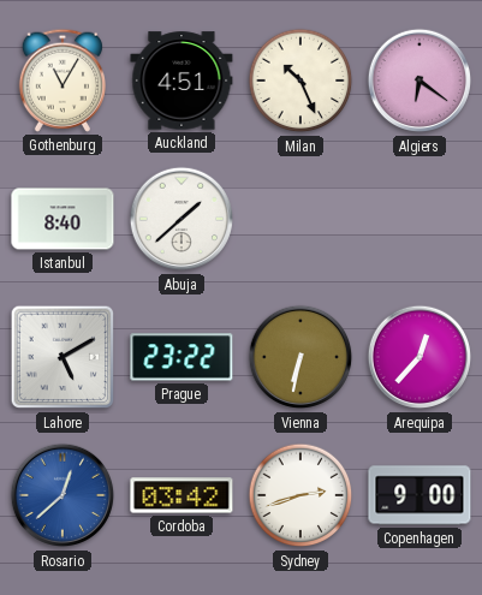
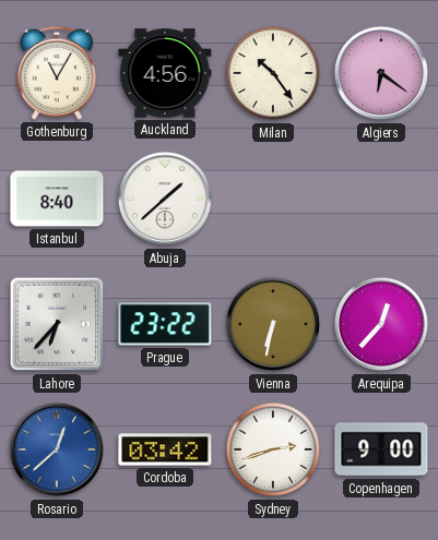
Auckland: 4:51 -> 4:56
Milan: 10:26 -> 10:24
Lahore: 5:10 -> 6:37
